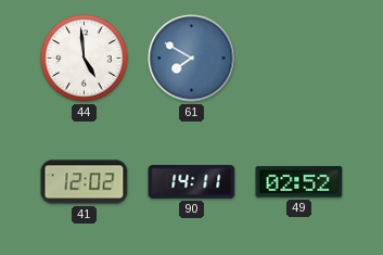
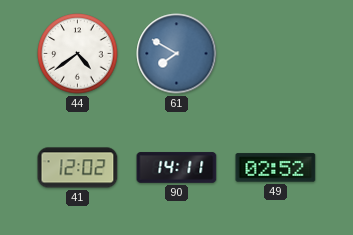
44: 4:59 -> 4:39
